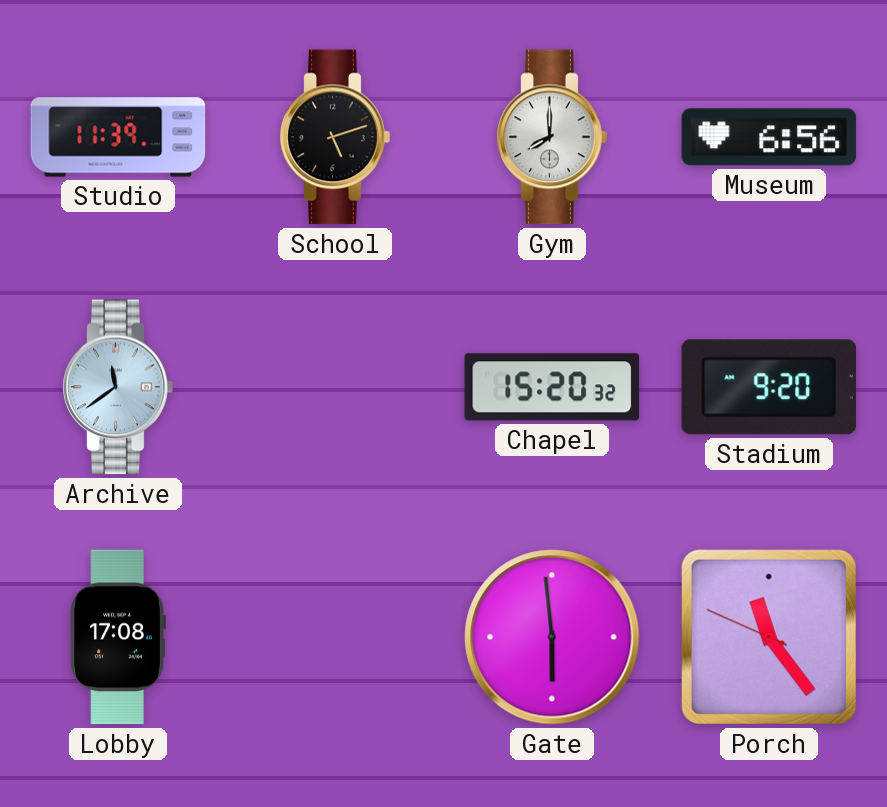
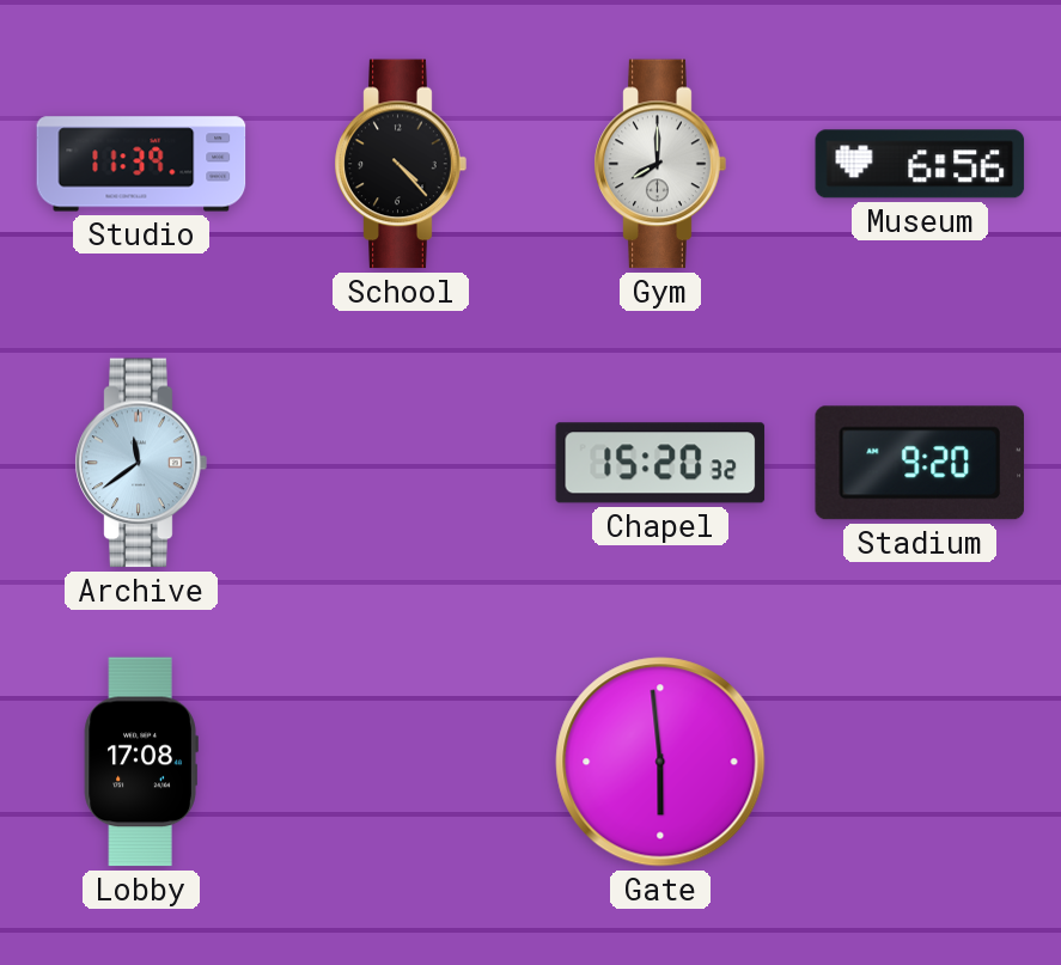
School: 5:12 -> 4:23
Porch: 11:23 -> none
